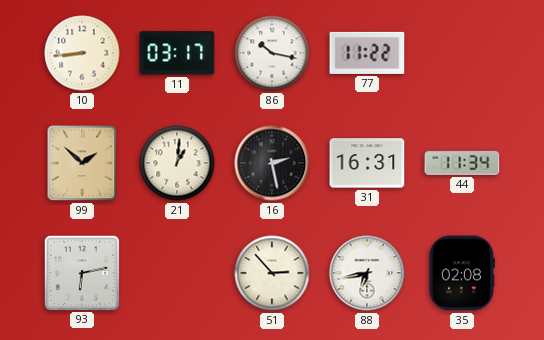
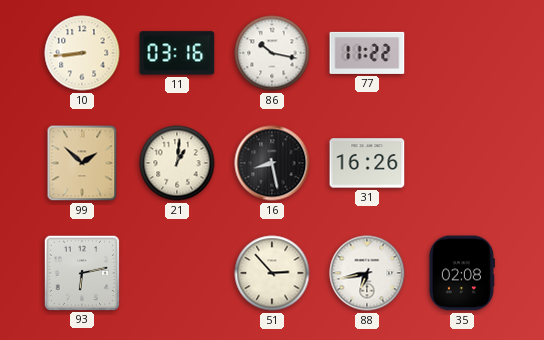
11: 03:17 -> 03:16
16: 2:28 -> 8:28
31: 16:31 -> 16:26
44: 11:34 -> none
